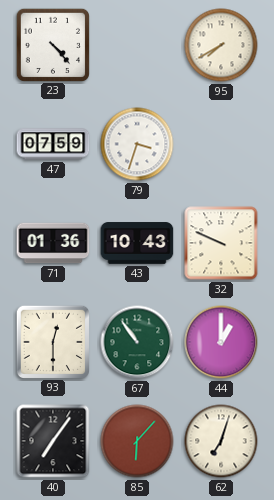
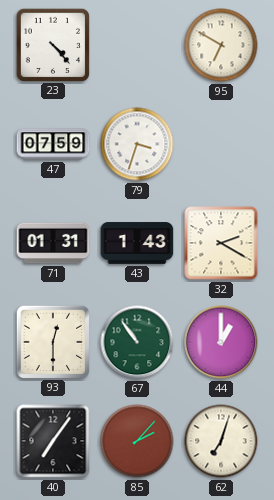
95: 7:40 -> 6:50
71: 01:36 -> 01:31
43: 10:43 -> 1:43
32: 9:49 -> 2:20
85: 6:07 -> 2:07
